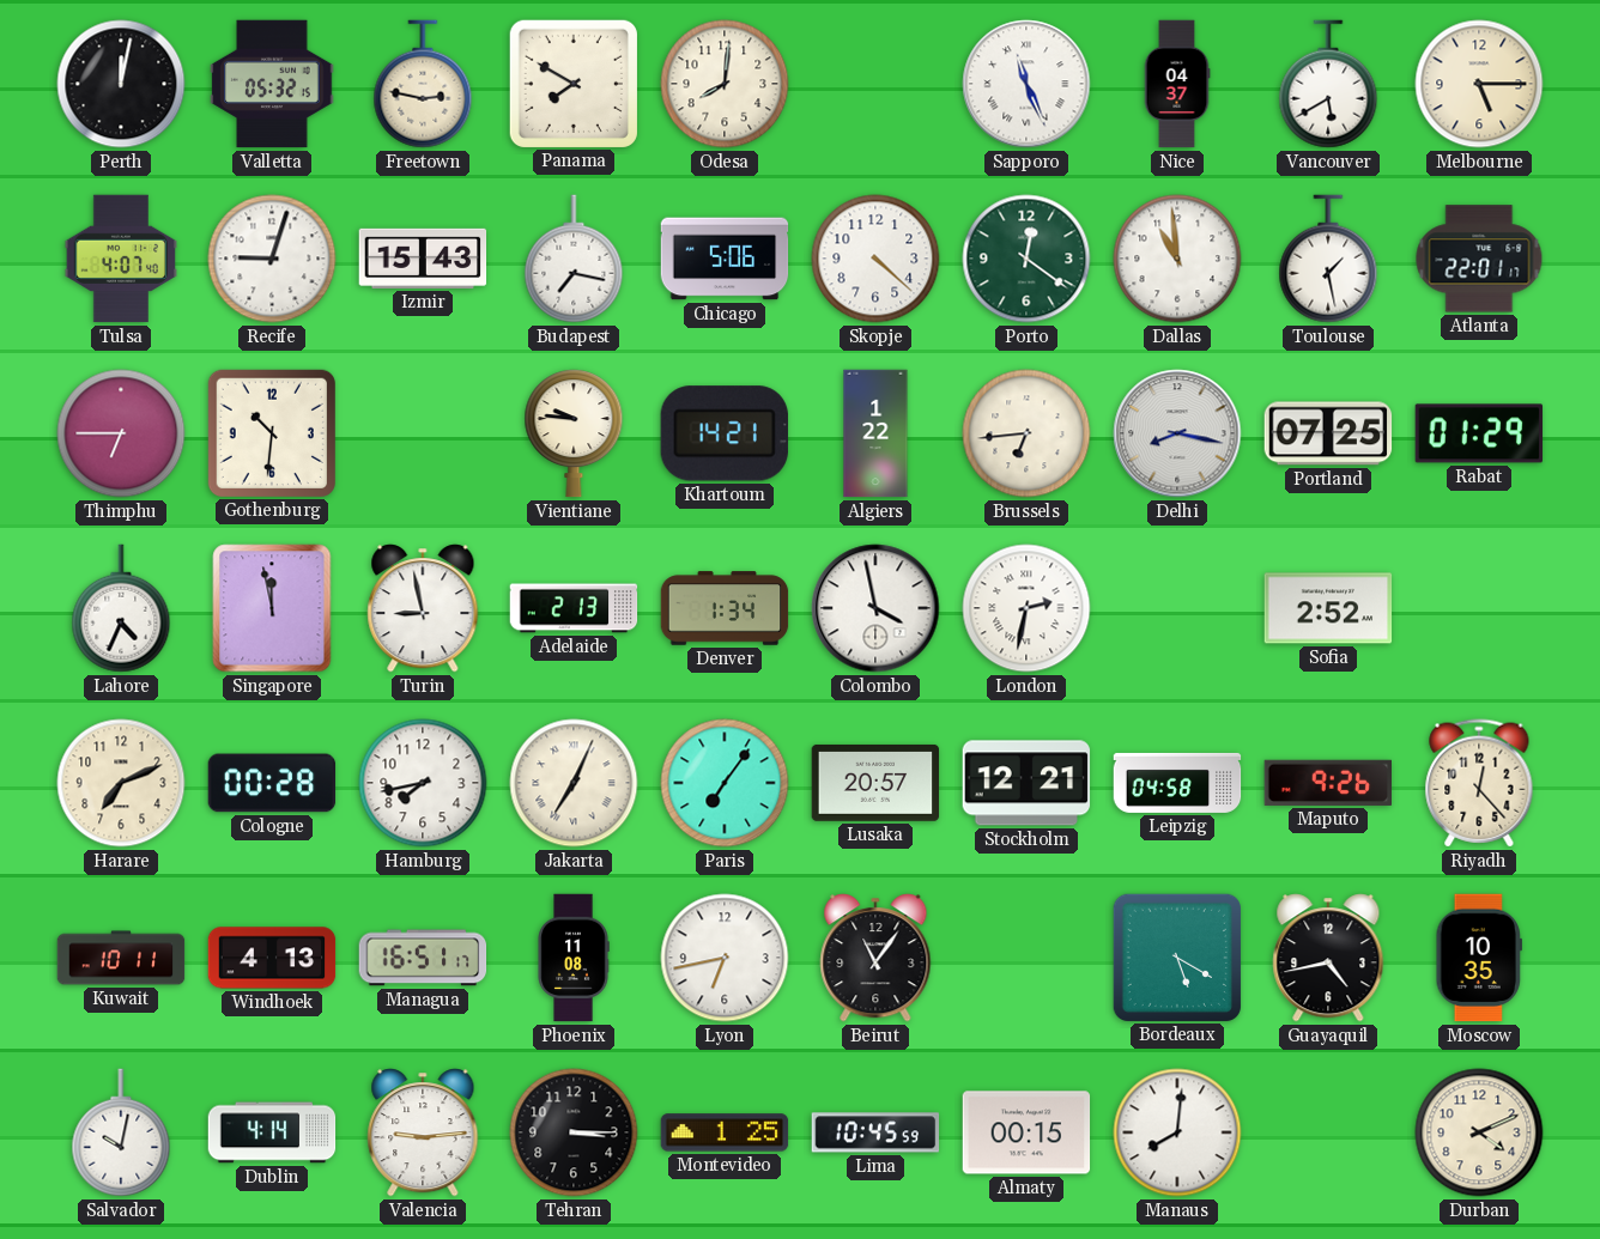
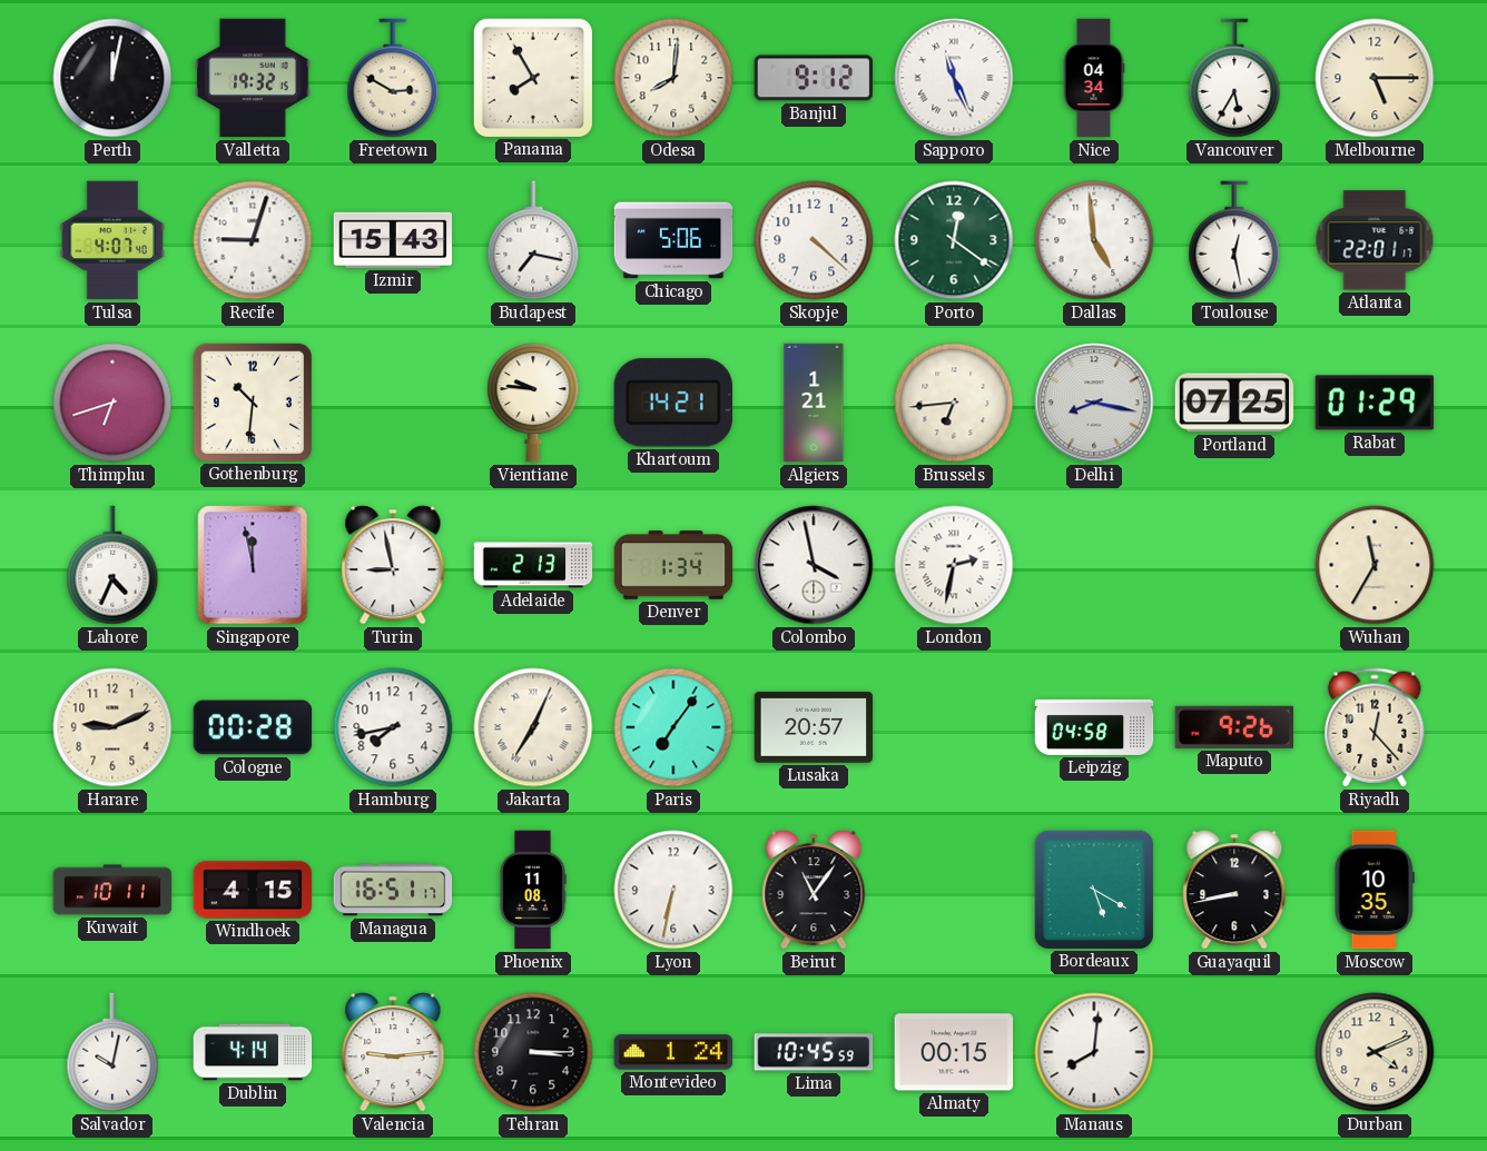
Valletta: 05:32 -> 19:32
Freetown: 2:47 -> 2:50
Panama: 7:50 -> 7:55
Banjul: none -> 9:12
Nice: 04:37 -> 04:34
Vancouver: 5:40 -> 5:35
Dallas: 10:59 -> 4:59
Toulouse: 1:28 -> 12:28
Thimphu: 6:45 -> 6:42
Algiers: 1:22 -> 1:21
Sofia: 2:52 -> none
Wuhan: none -> 11:35
Harare: 7:11 -> 9:11
Stockholm: 12:21 -> none
Windhoek: 4:13 -> 4:15
Lyon: 6:43 -> 6:32
Guayaquil: 4:43 -> 8:43
Montevideo: 1:25 -> 1:24
